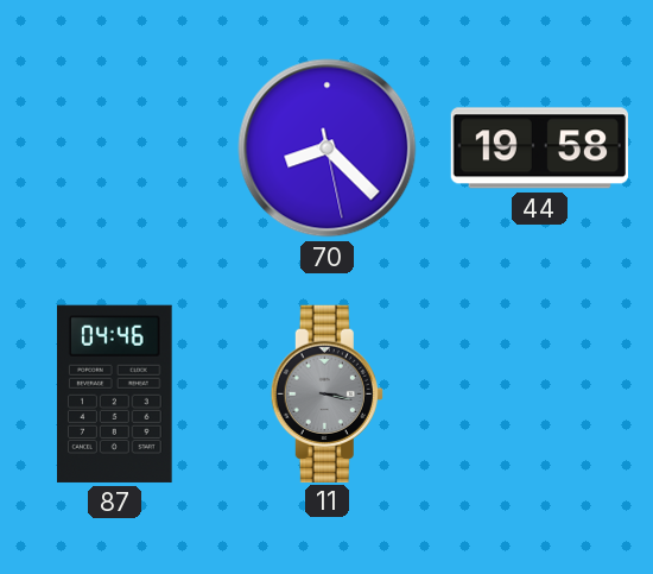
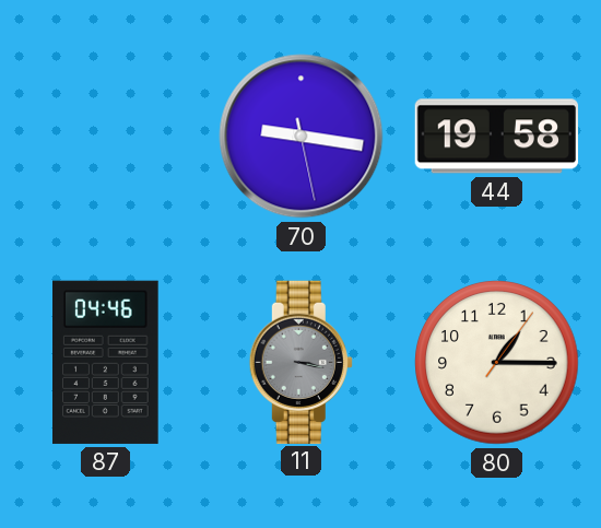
70: 8:22 -> 9:16
80: none -> 1:15
